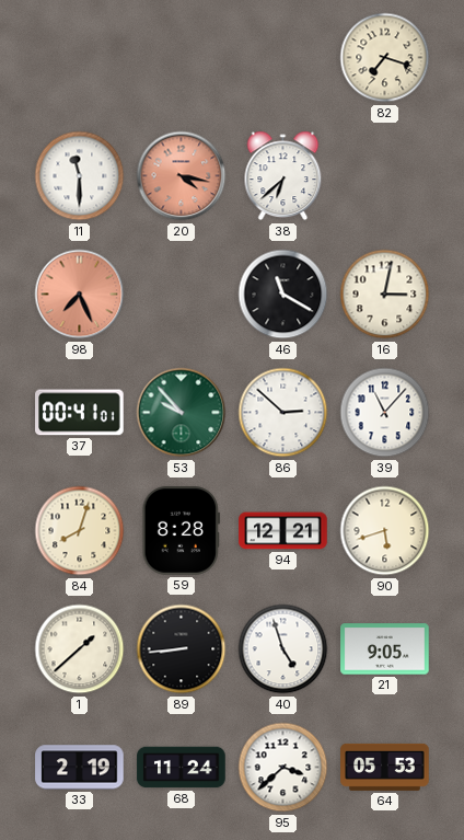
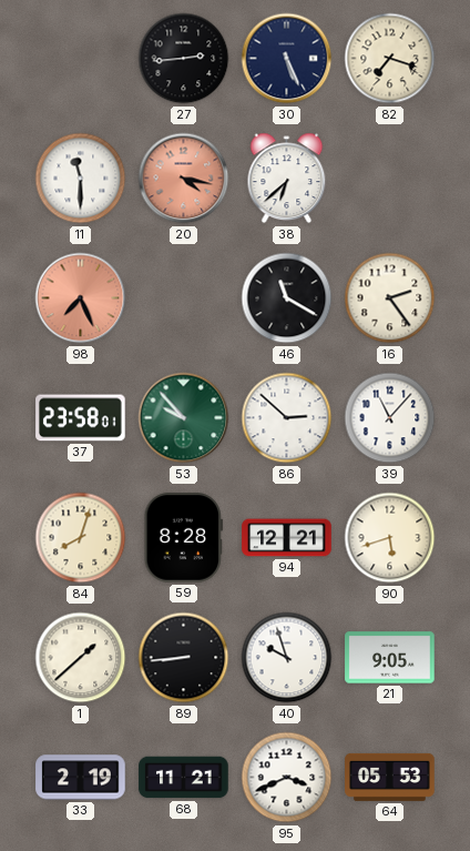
27: none -> 2:44
30: none -> 5:26
16: 3:02 -> 2:24
37: 00:41 -> 23:58
40: 4:57 -> 9:57
68: 11:24 -> 11:21
95: 3:38 -> 3:41
